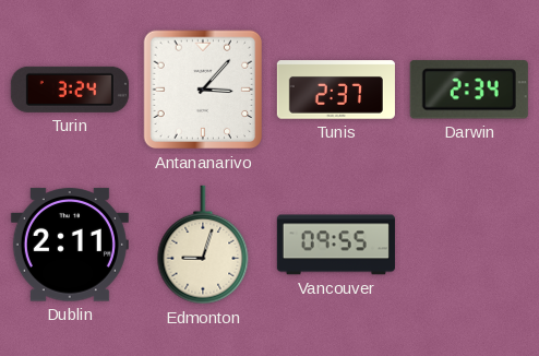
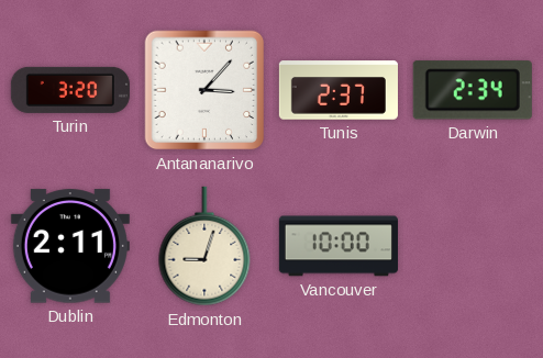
Turin: 3:24 -> 3:20
Vancouver: 09:55 -> 10:00
